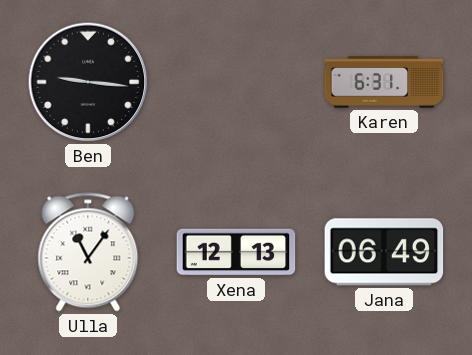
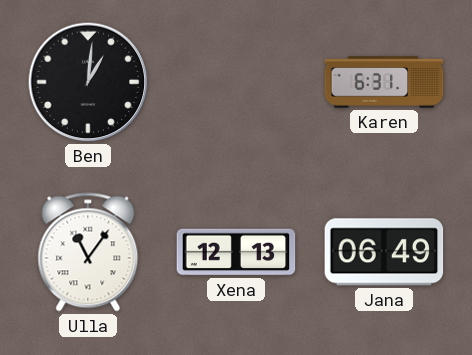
Ben: 9:16 -> 1:01
